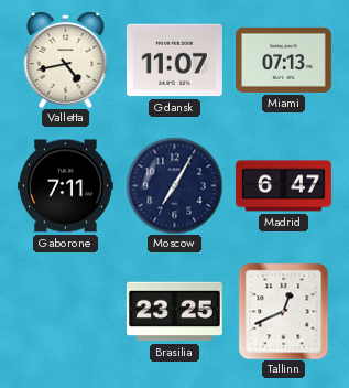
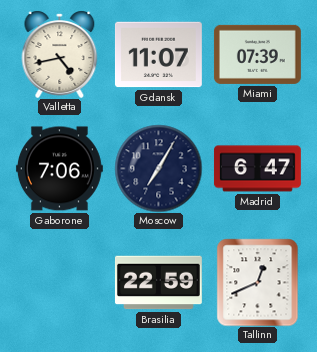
Miami: 07:13 -> 07:39
Gaborone: 7:11 -> 7:06
Brasilia: 23:25 -> 22:59
